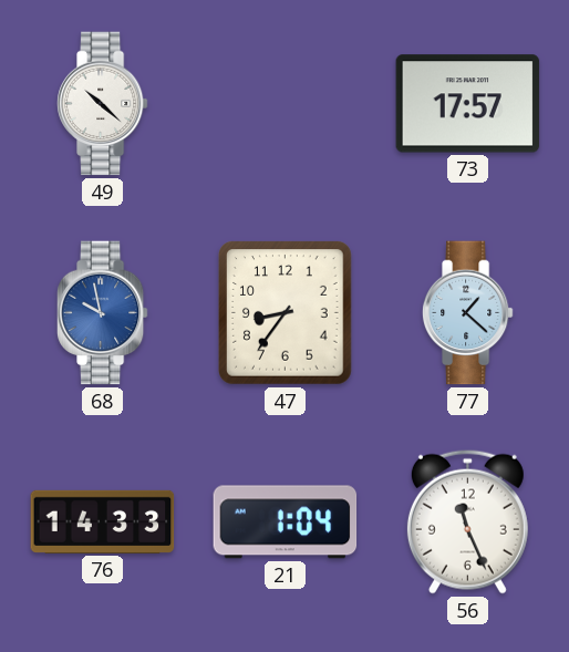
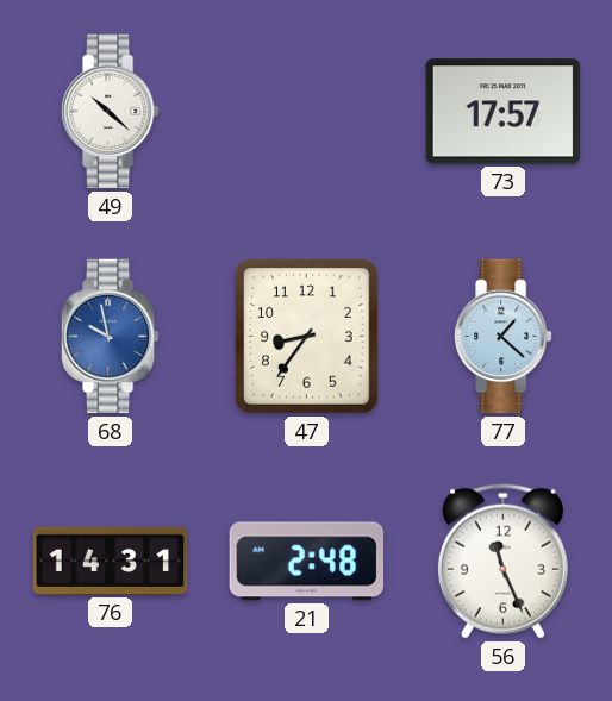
76: 14:33 -> 14:31
21: 1:04 -> 2:48
